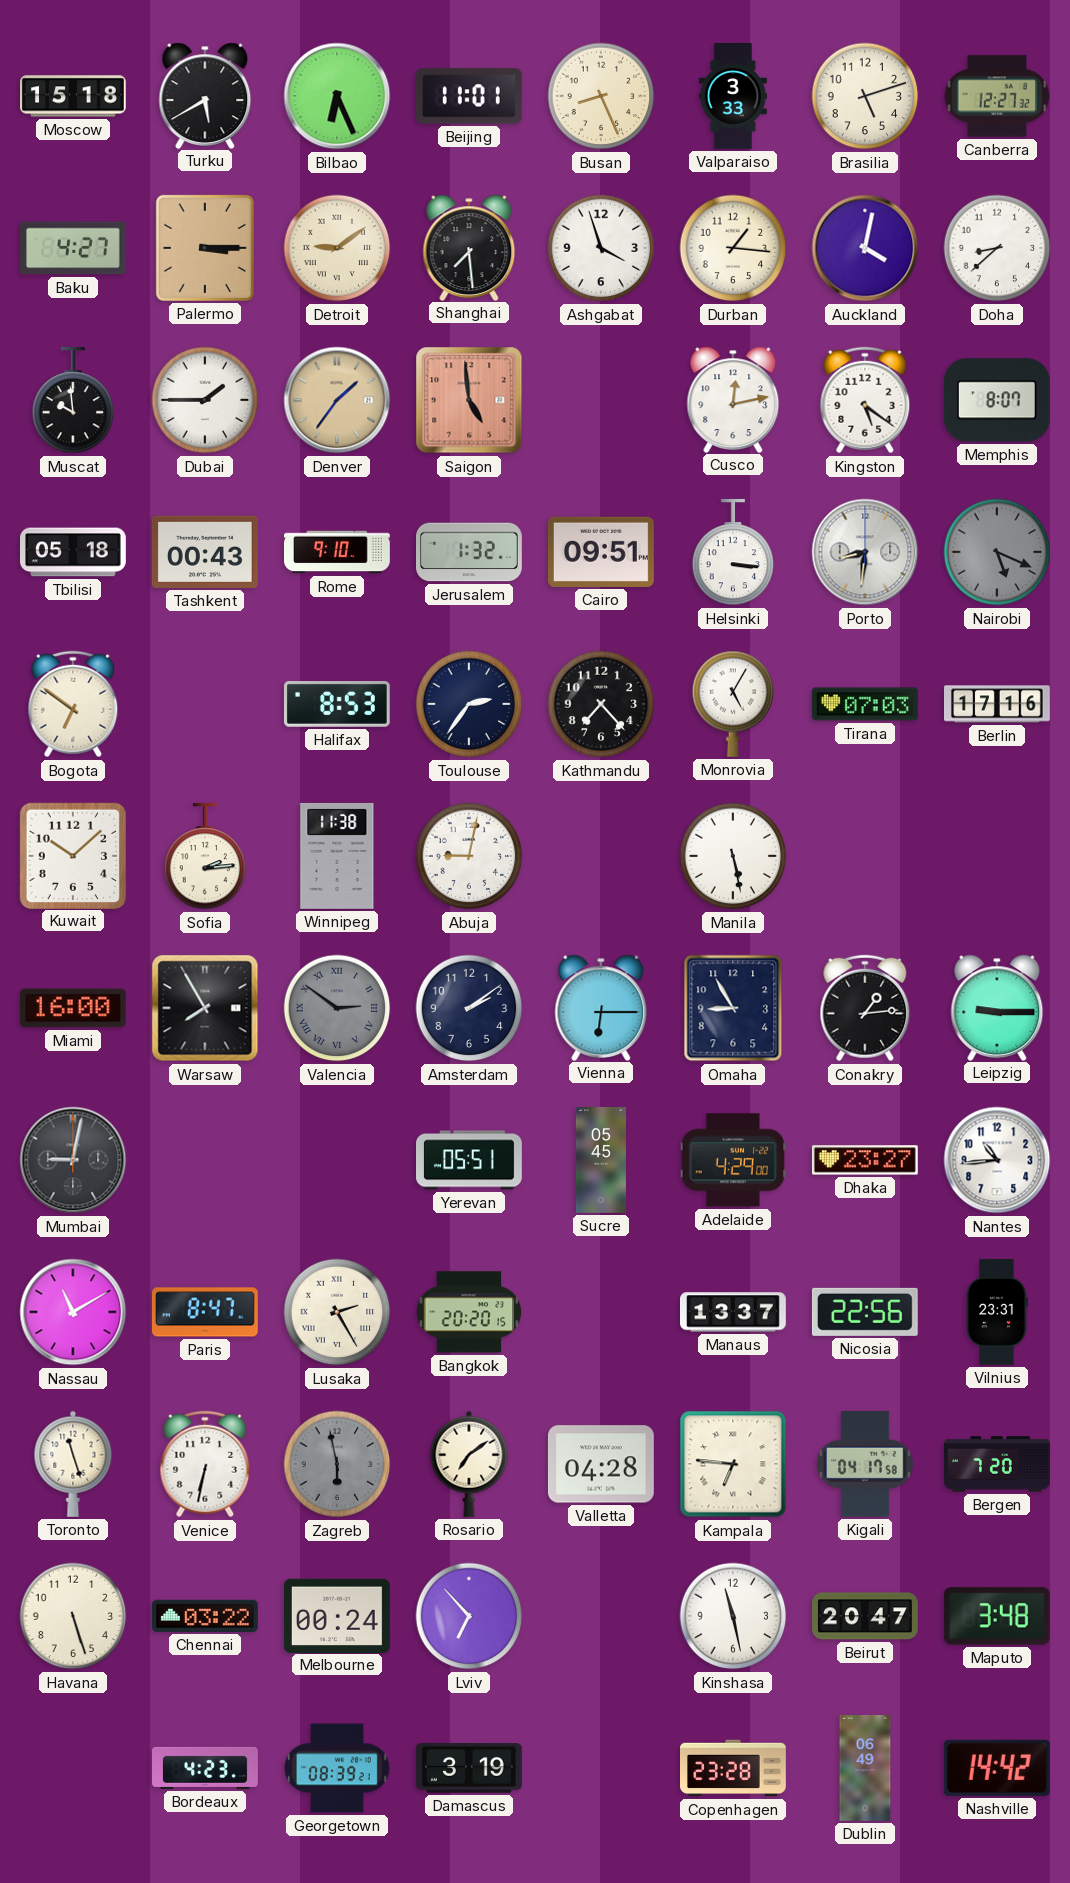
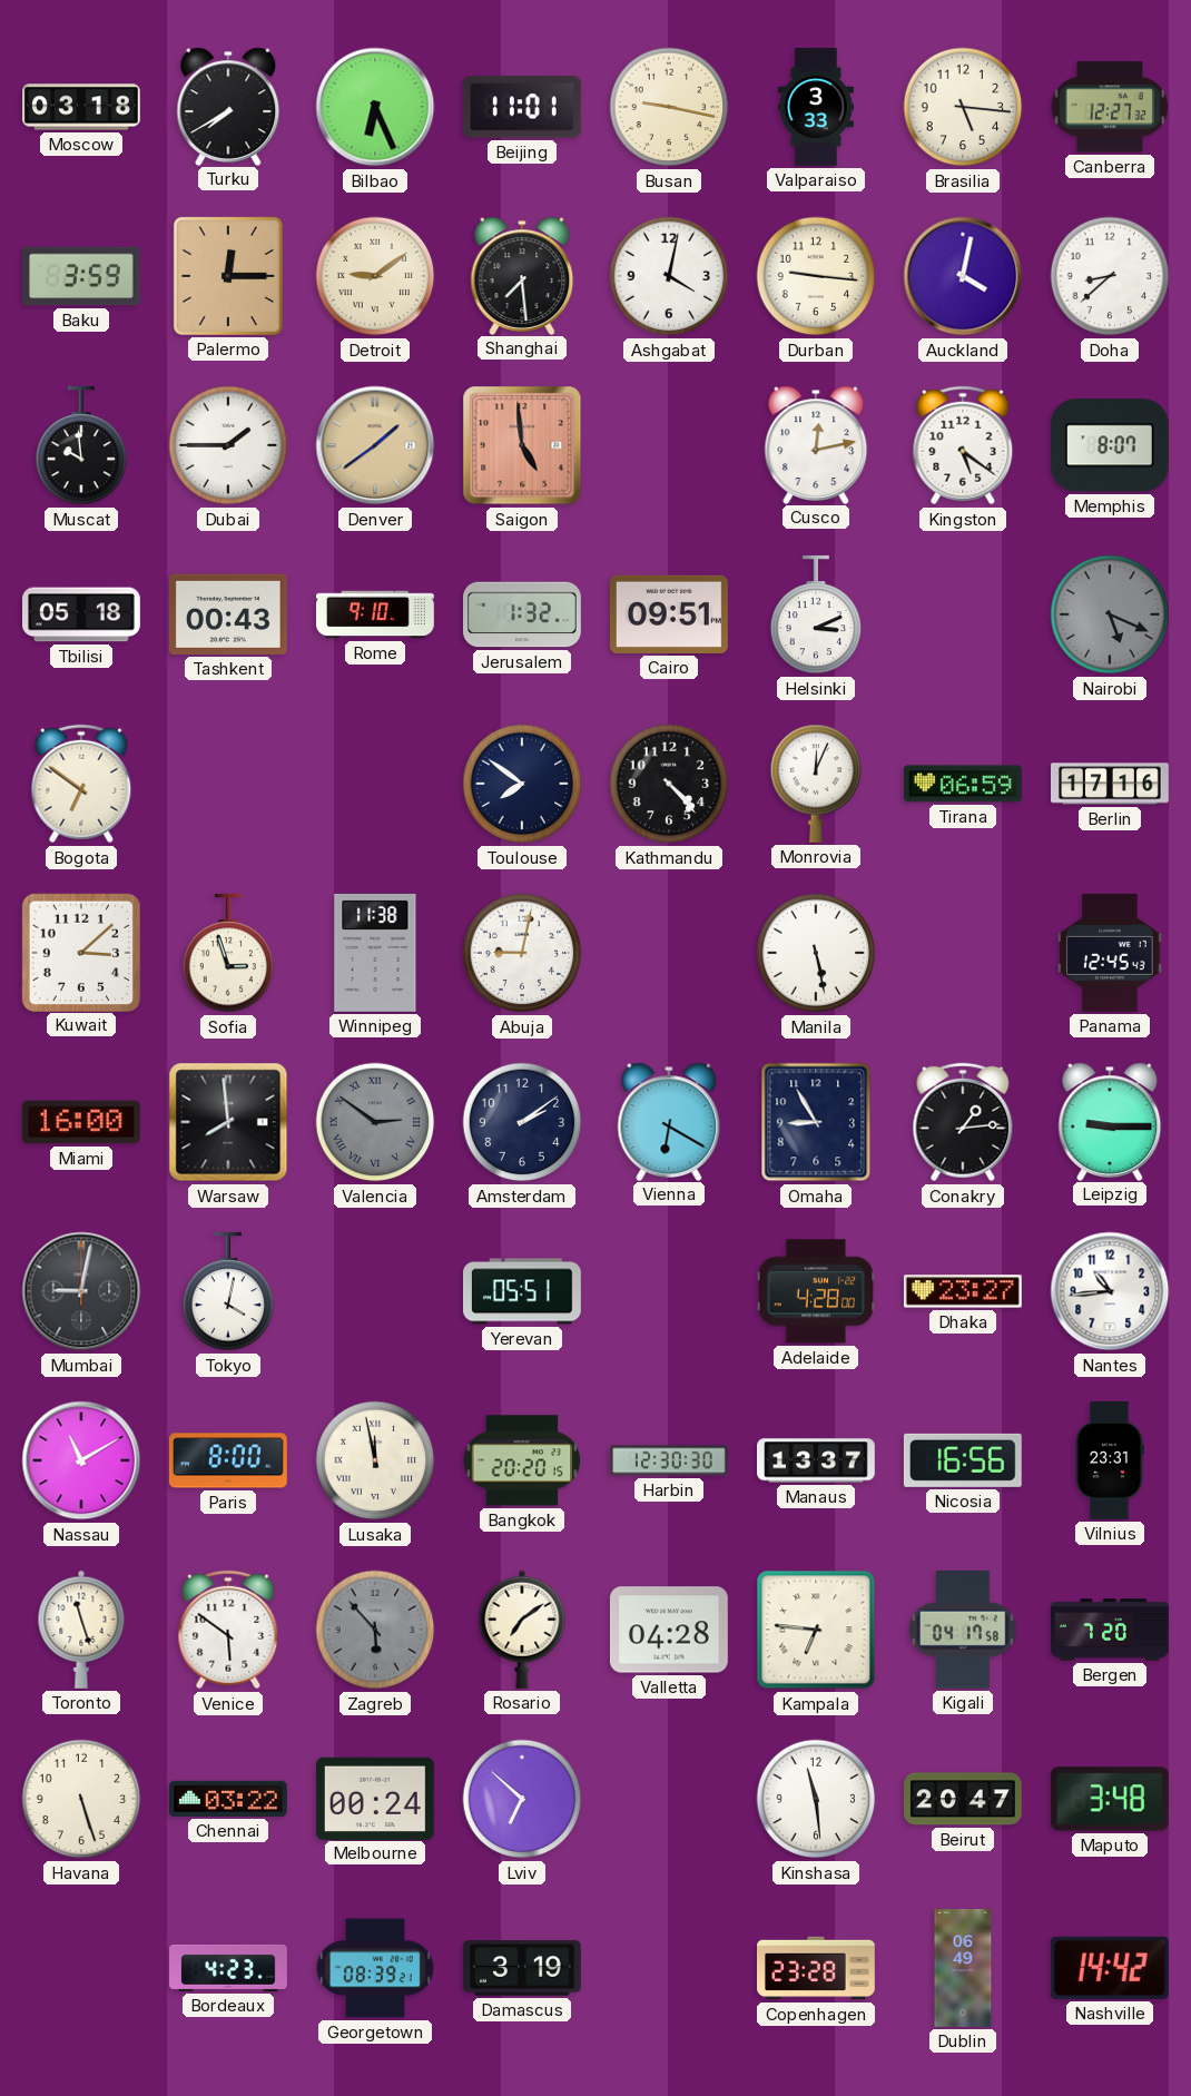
Moscow: 15:18 -> 03:18
Turku: 5:40 -> 7:40
Busan: 8:26 -> 9:17
Brasilia: 5:12 -> 5:16
Baku: 4:27 -> 3:59
Palermo: 3:15 -> 12:15
Ashgabat: 3:57 -> 4:02
Durban: 1:16 -> 9:16
Denver: 1:36 -> 1:39
Helsinki: 3:16 -> 3:11
Porto: 8:31 -> none
Halifax: 8:53 -> none
Toulouse: 2:36 -> 7:51
Kathmandu: 7:23 -> 4:23
Monrovia: 5:05 -> 12:04
Tirana: 07:03 -> 06:59
Kuwait: 10:08 -> 3:08
Sofia: 2:14 -> 2:57
Panama: none -> 12:45
Warsaw: 7:55 -> 7:59
Vienna: 6:15 -> 6:20
Tokyo: none -> 4:02
Sucre: 05:45 -> none
Adelaide: 4:29 -> 4:28
Paris: 8:47 -> 8:00
Lusaka: 2:25 -> 11:58
Harbin: none -> 12:30
Nicosia: 22:56 -> 16:56
Venice: 6:32 -> 5:51
Zagreb: 5:58 -> 5:53
Lviv: 6:53 -> 6:52
Kinshasa: 11:28 -> 11:29
